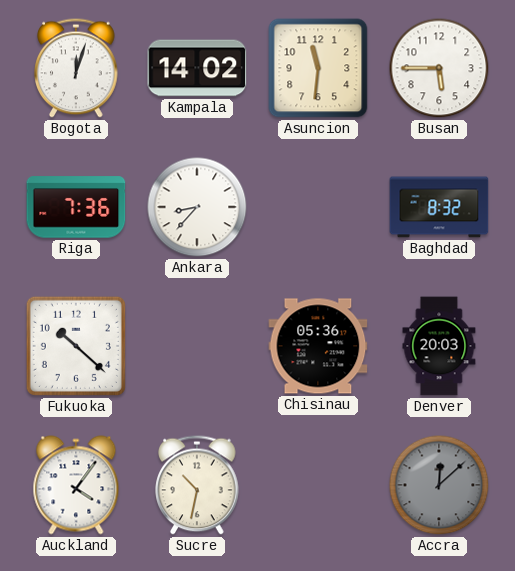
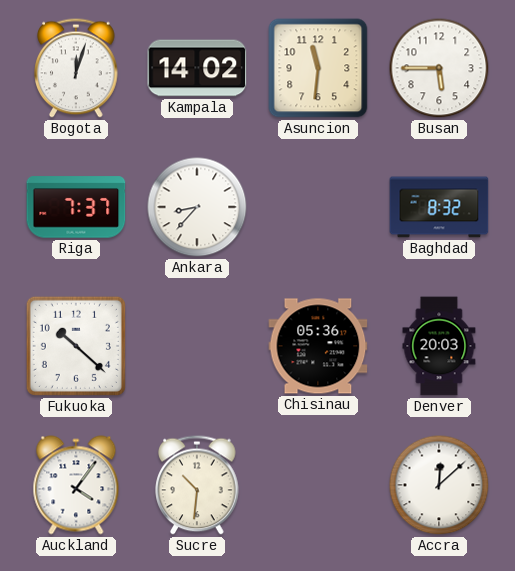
Riga: 7:36 -> 7:37
Sucre: 10:32 -> 10:31
Accra dial: grey -> white
